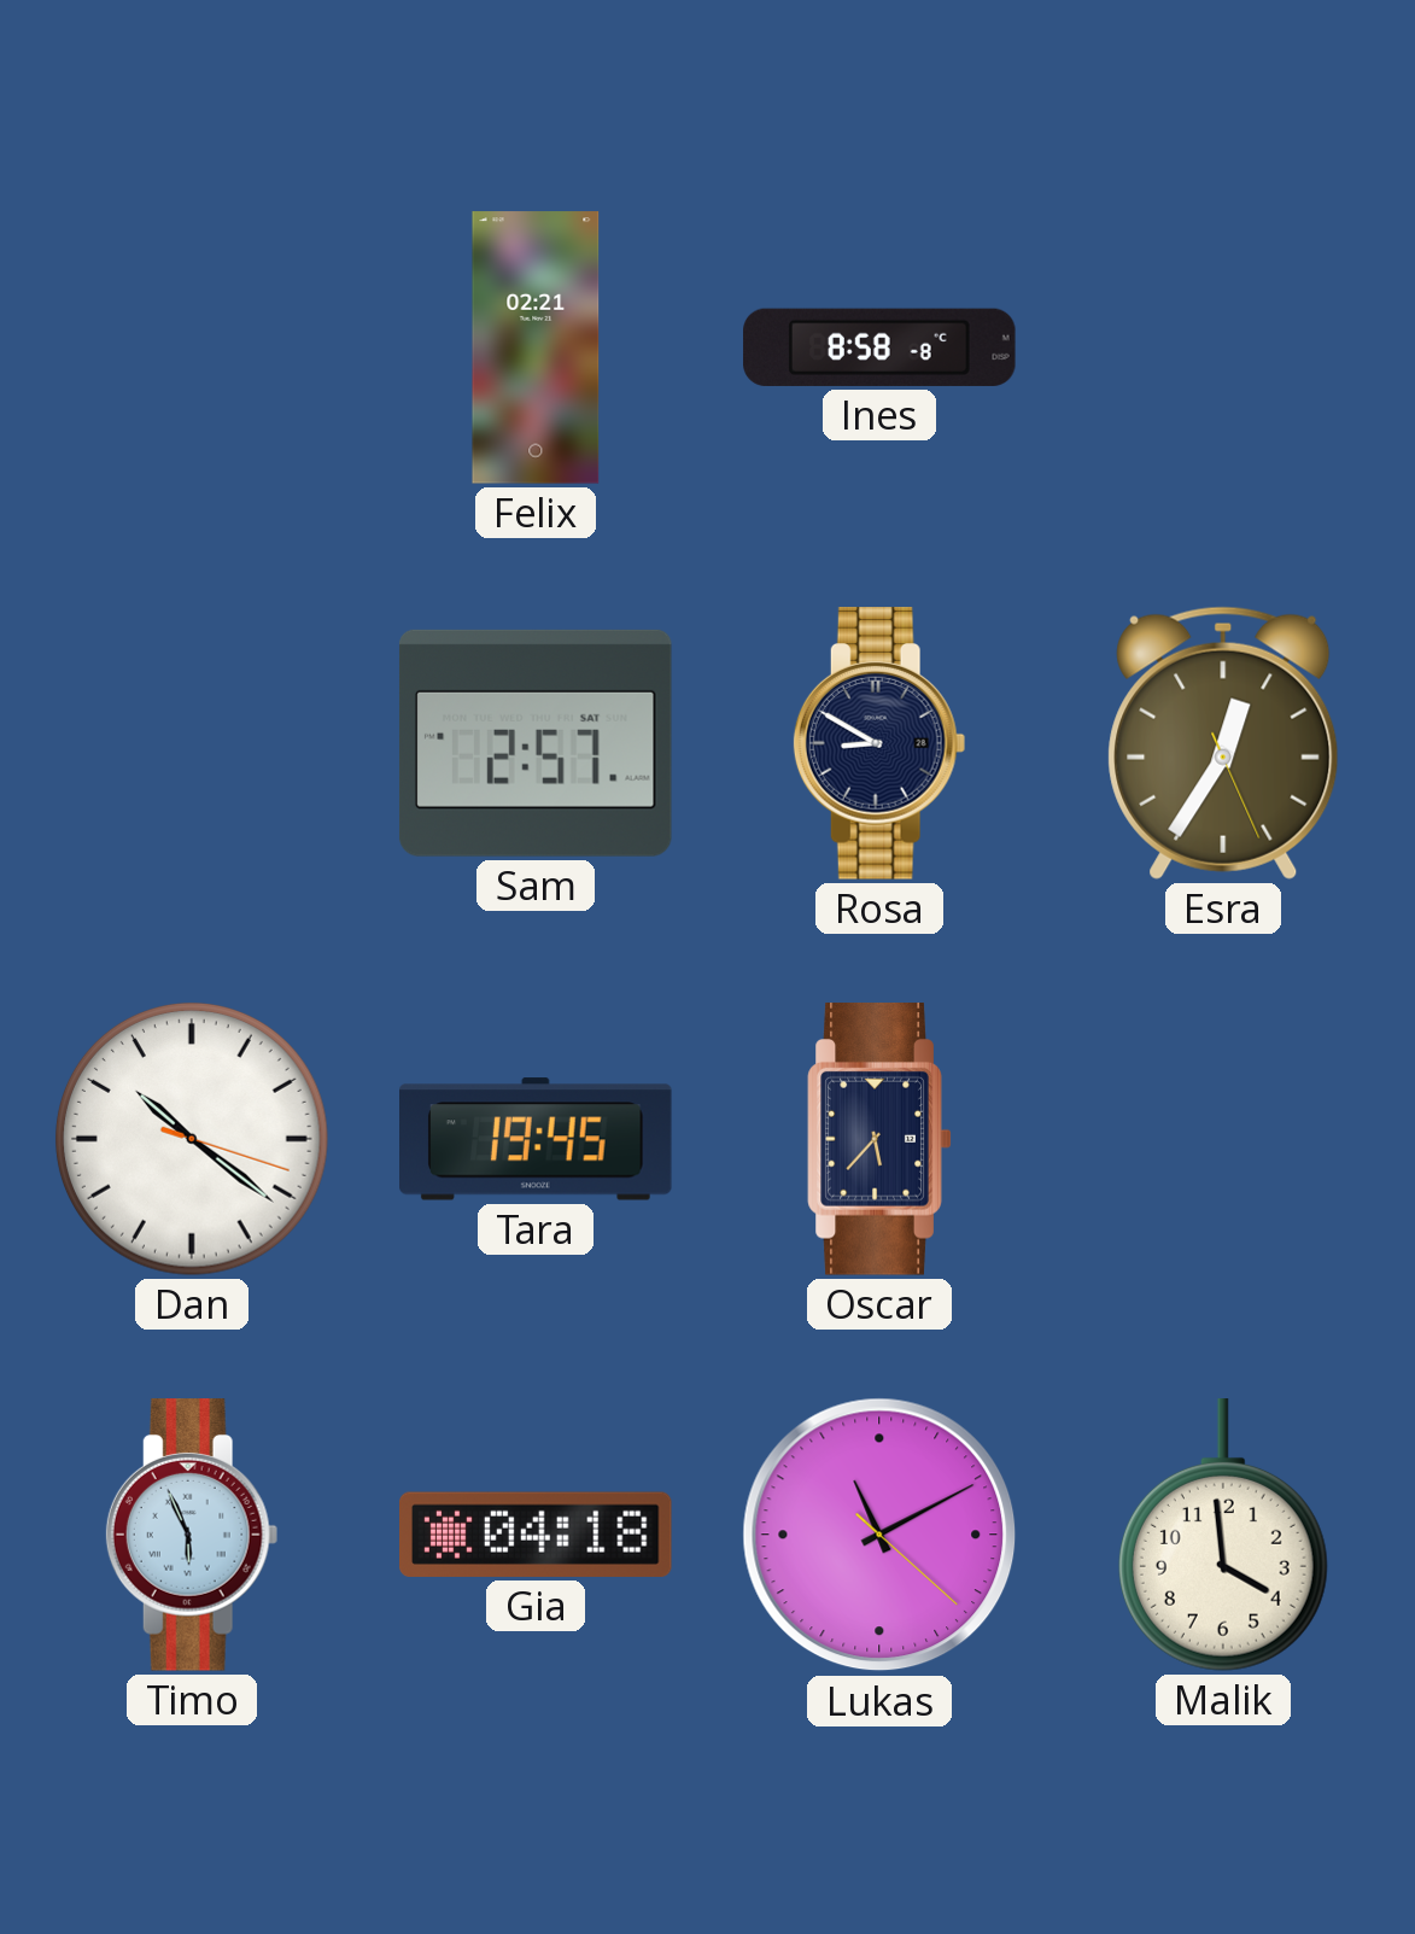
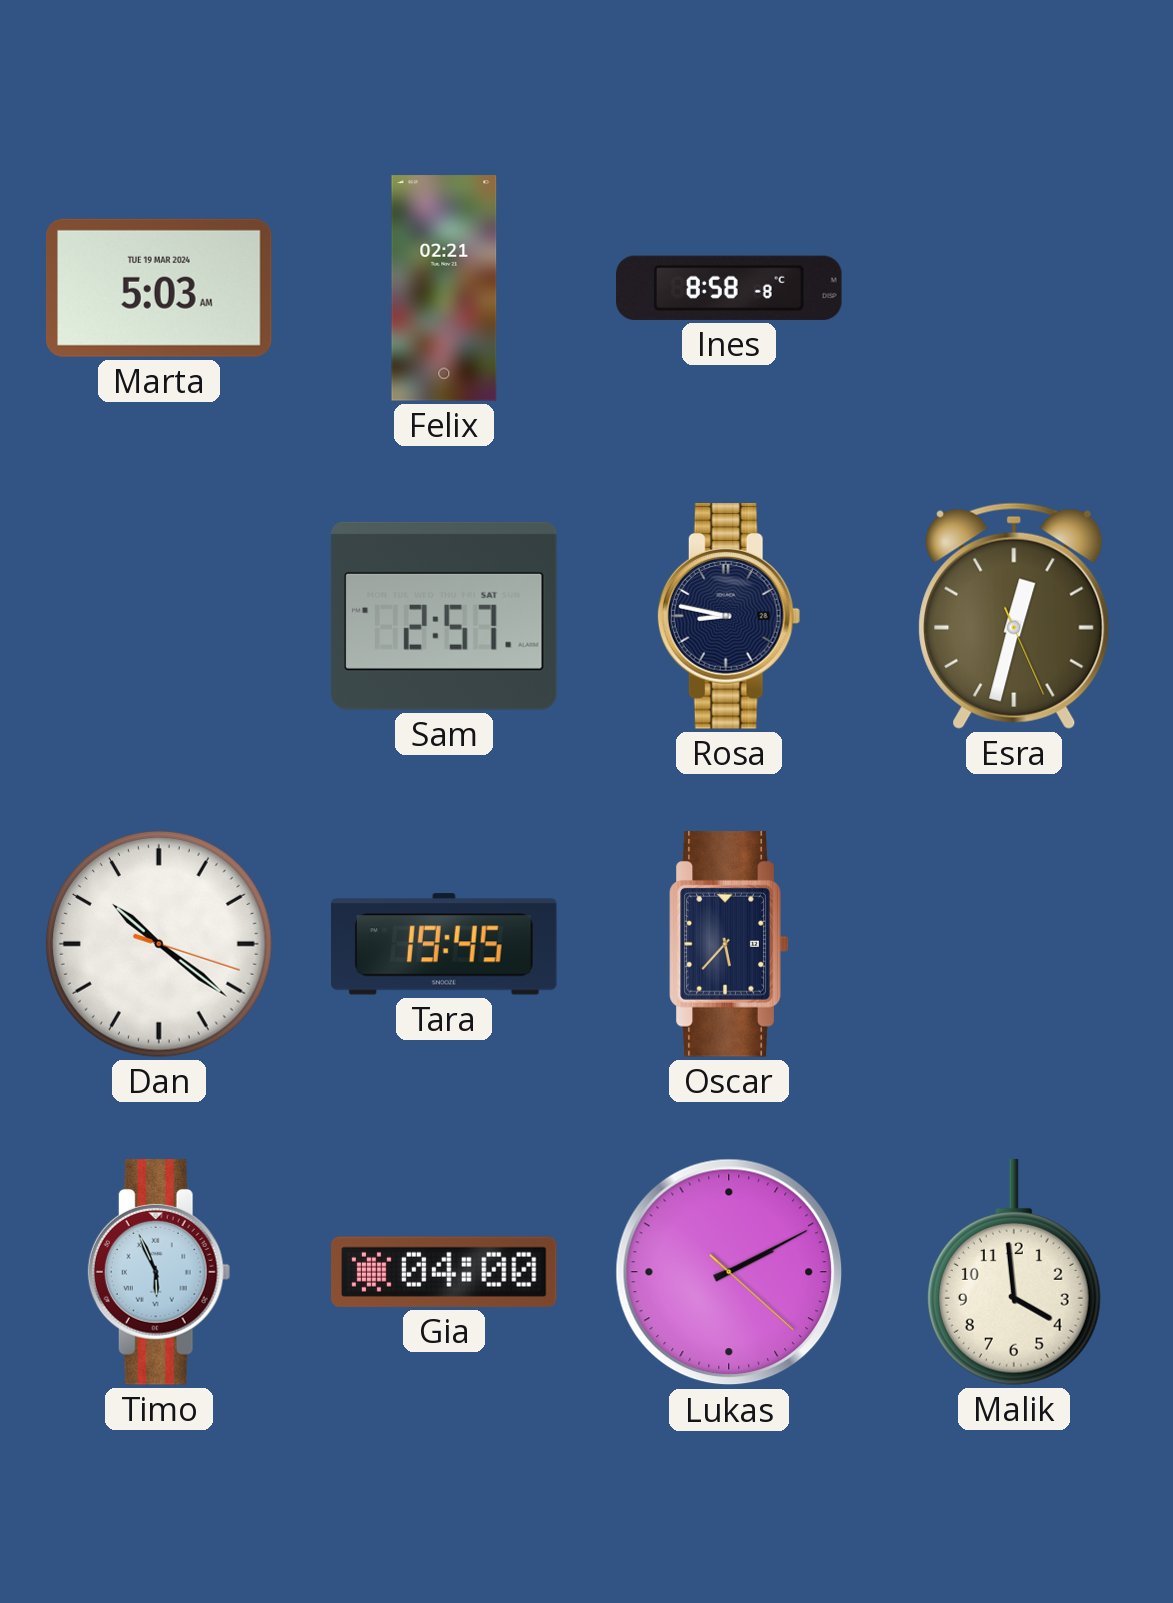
Marta: none -> 5:03
Rosa: 8:50 -> 8:47
Esra: 12:35 -> 12:32
Gia: 04:18 -> 04:00
Lukas: 11:10 -> 2:10
